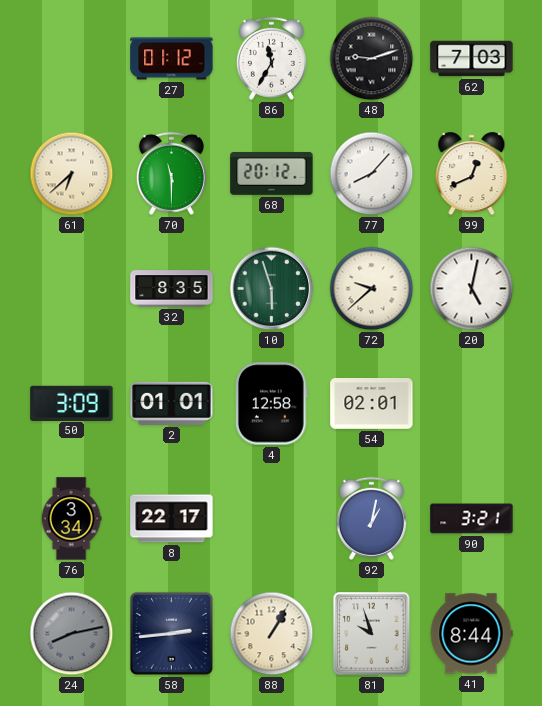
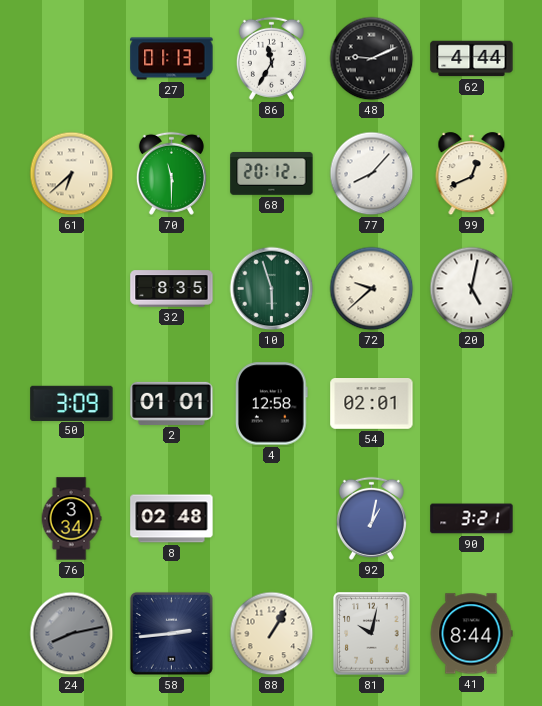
27: 01:12 -> 01:13
48: 9:12 -> 9:11
62: 7:03 -> 4:44
8: 22:17 -> 02:48
81: 9:57 -> 10:02
